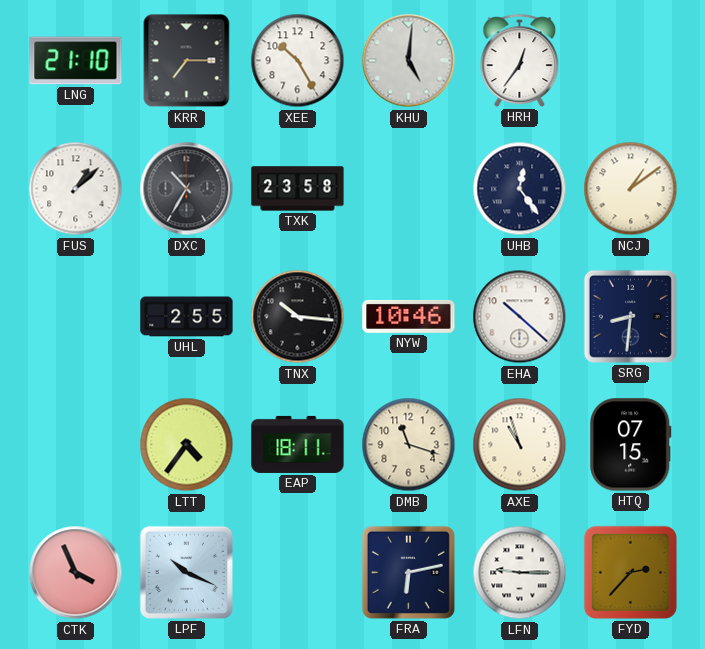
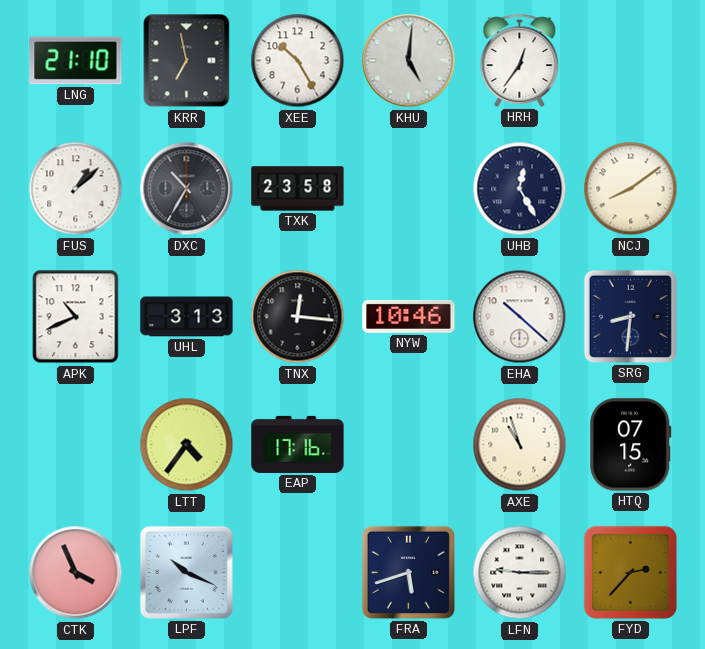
KRR: 7:15 -> 6:58
UHB: 12:24 -> 12:25
NCJ: 1:09 -> 8:09
APK: none -> 10:41
UHL: 2:55 -> 3:13
TNX: 10:16 -> 12:16
EAP: 18:11 -> 17:16
DMB: 11:18 -> none
FRA: 6:13 -> 5:42
